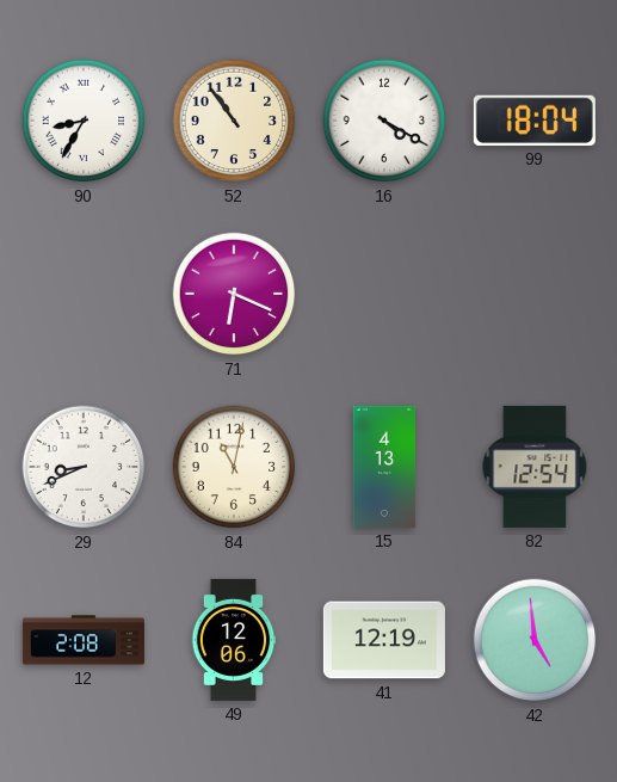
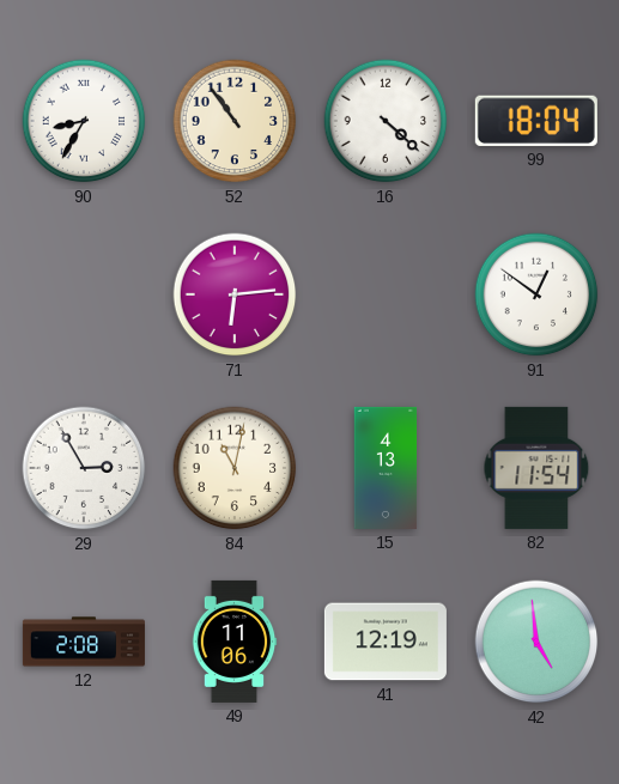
16: 4:20 -> 4:22
71: 6:19 -> 6:14
91: none -> 12:51
29: 8:41 -> 2:55
82: 12:54 -> 11:54
49: 12:06 -> 11:06
